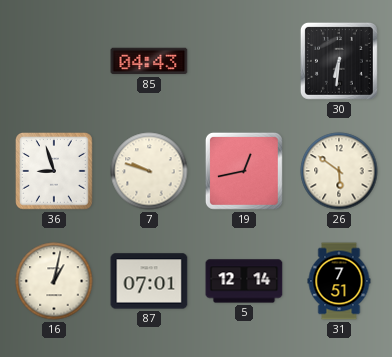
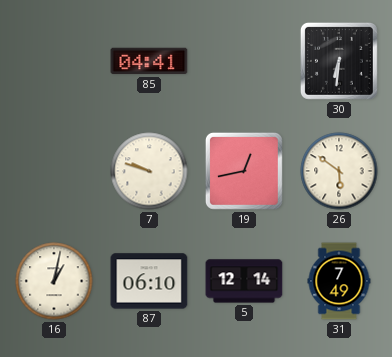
85: 04:43 -> 04:41
36: 8:57 -> none
87: 07:01 -> 06:10
31: 7:51 -> 7:49
